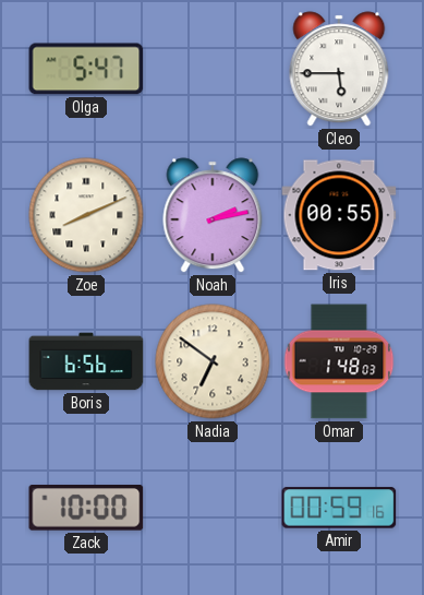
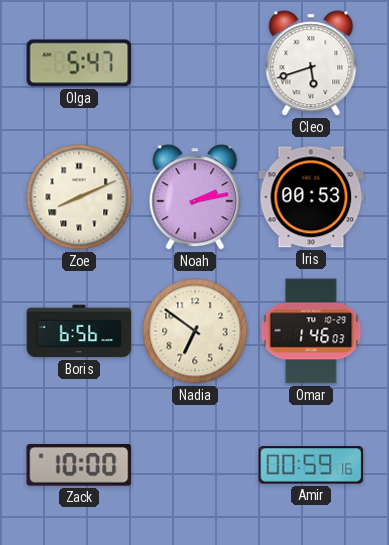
Cleo: 5:45 -> 5:42
Iris: 00:55 -> 00:53
Omar: 1:48 -> 1:46
